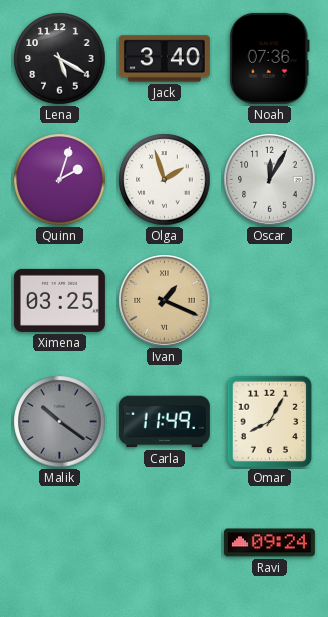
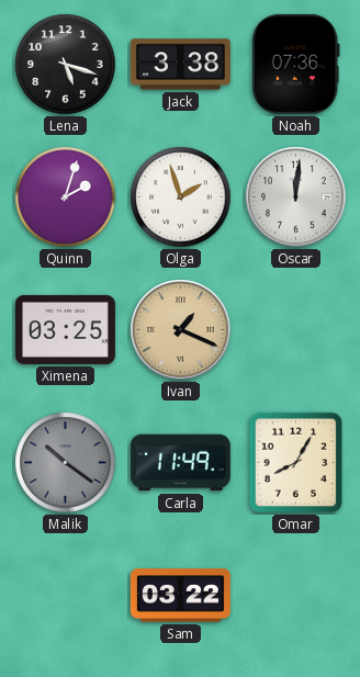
Lena: 5:20 -> 5:18
Jack: 3:40 -> 3:38
Oscar: 12:05 -> 12:01
Sam: none -> 03:22
Ravi: 09:24 -> none
